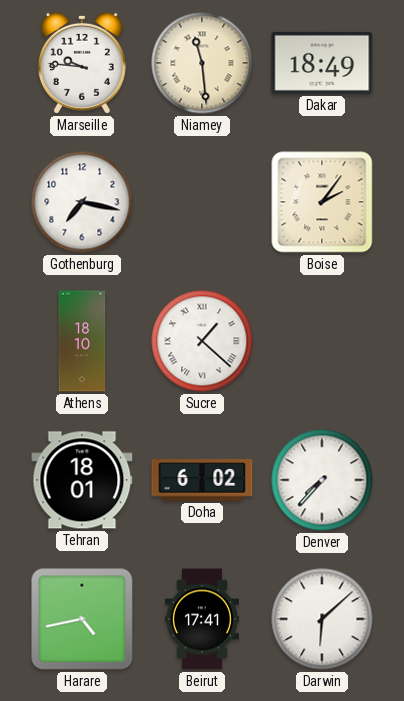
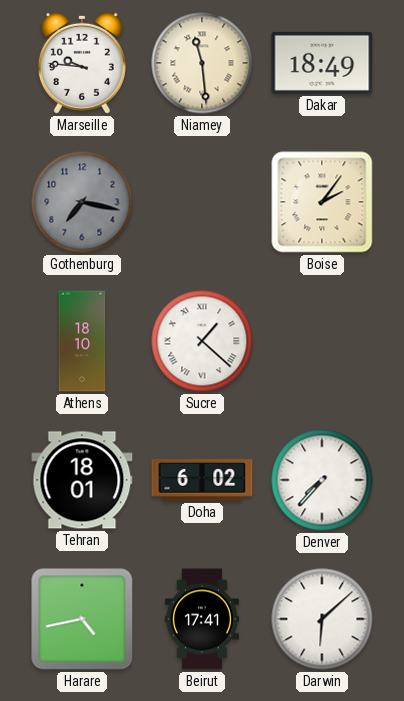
Gothenburg dial: white -> grey
